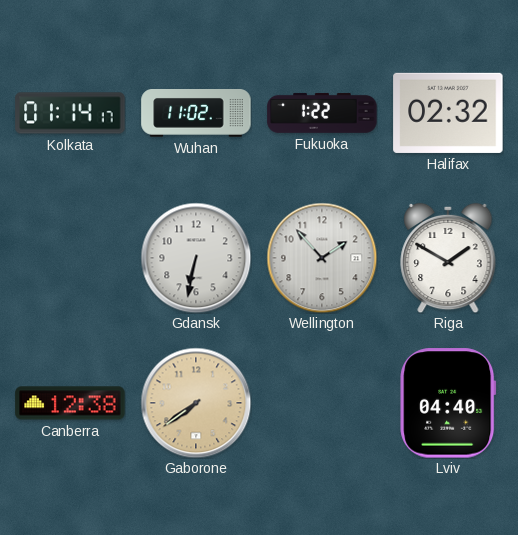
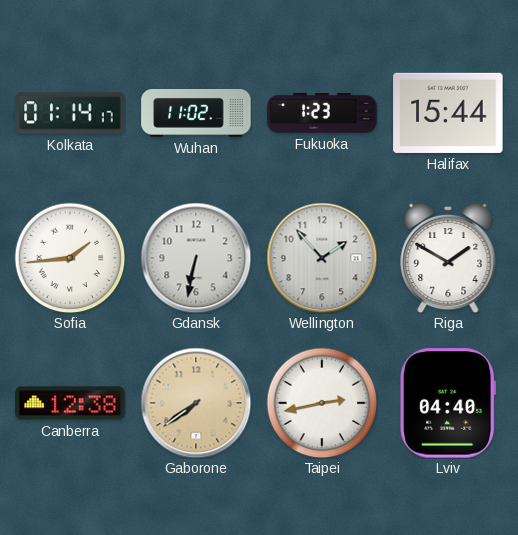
Fukuoka: 1:22 -> 1:23
Halifax: 02:32 -> 15:44
Sofia: none -> 1:44
Taipei: none -> 2:43
